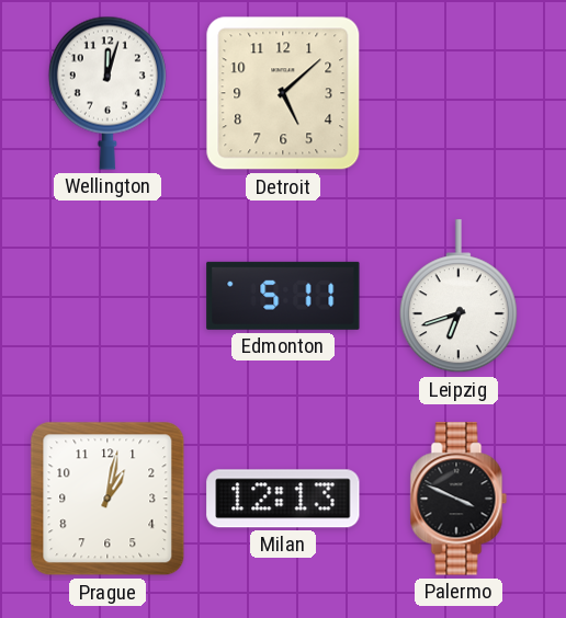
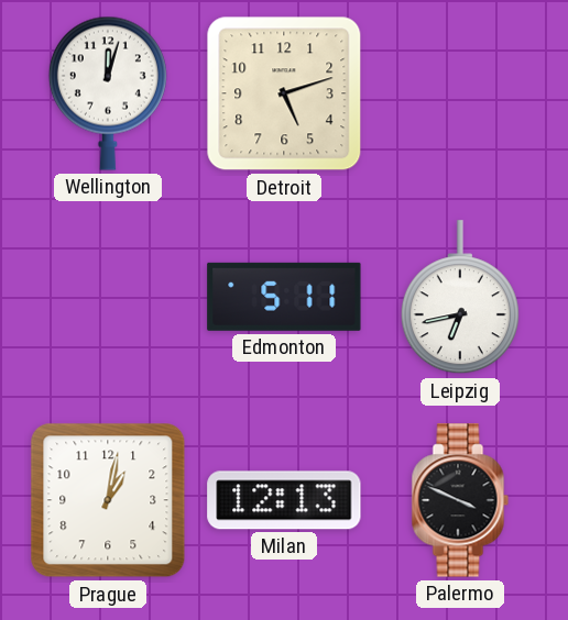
Detroit: 5:08 -> 5:12
Leipzig: 6:42 -> 6:43
